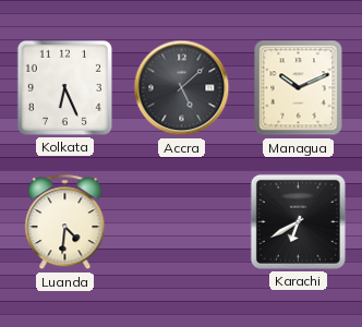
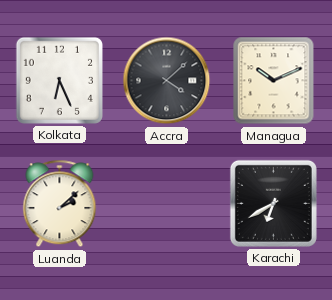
Accra: 5:08 -> 4:08
Luanda: 4:31 -> 2:08
